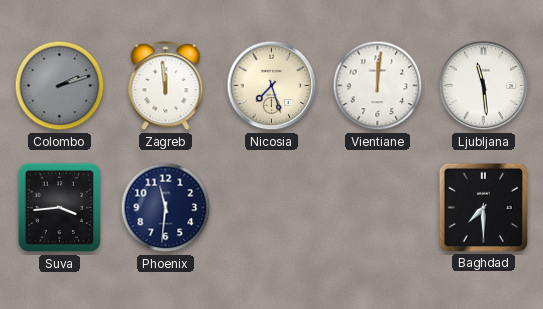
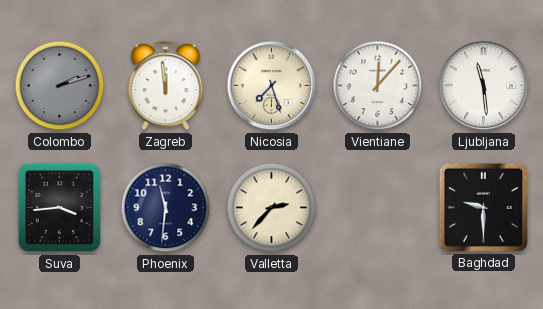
Vientiane: 12:01 -> 12:07
Valletta: none -> 2:37
Baghdad: 7:30 -> 9:30
